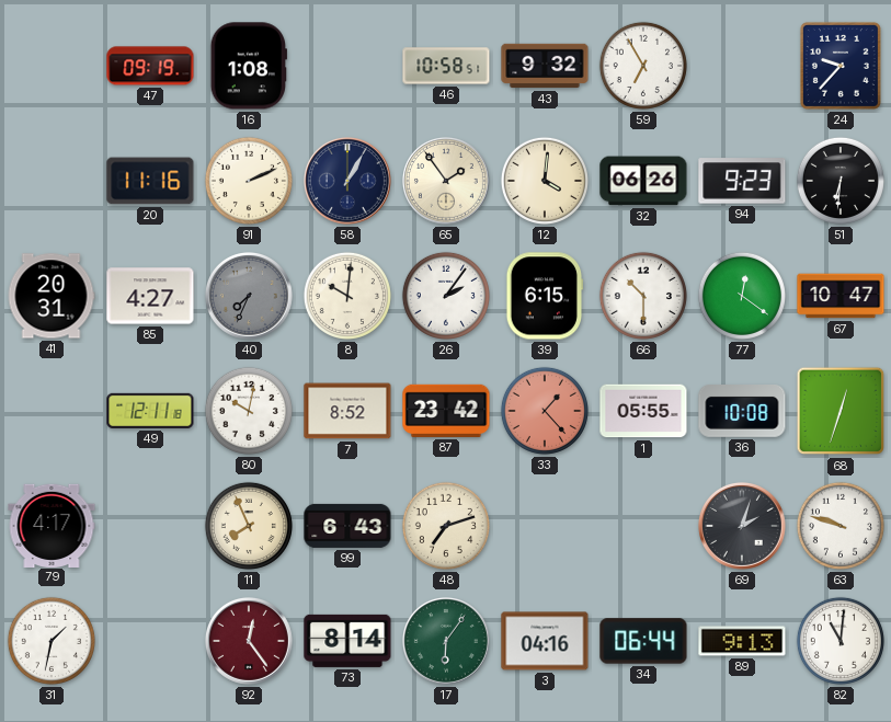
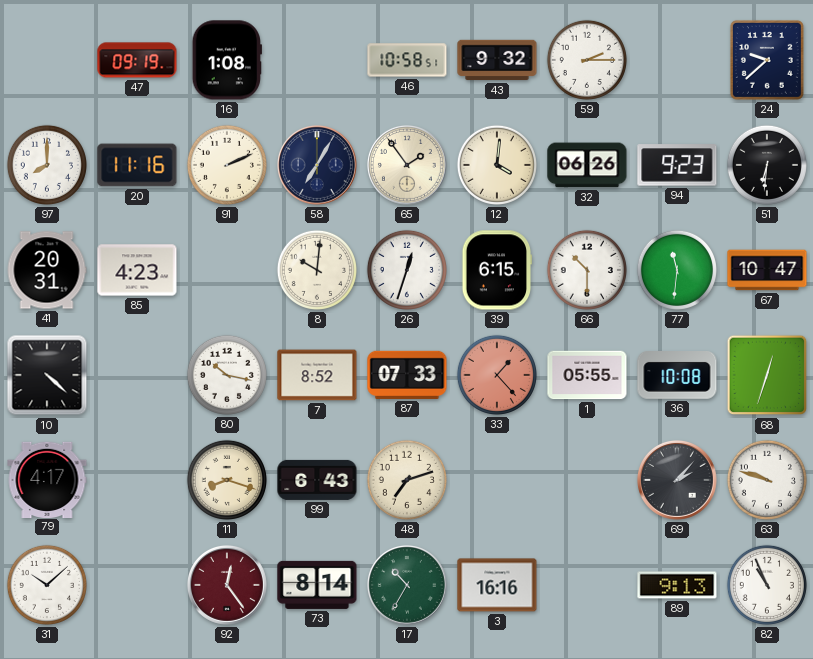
59: 6:55 -> 2:15
24: 9:37 -> 9:38
97: none -> 8:00
58: 1:05 -> 7:05
85: 4:27 -> 4:23
40: 7:34 -> none
26: 2:06 -> 12:33
77: 12:21 -> 11:31
10: none -> 4:22
49: 12:11 -> none
80: 10:02 -> 10:17
87: 23:42 -> 07:33
11: 7:56 -> 8:18
69: 2:03 -> 2:07
31: 1:32 -> 10:08
17: 6:06 -> 10:35
3: 04:16 -> 16:16
34: 06:44 -> none
82: 11:01 -> 10:56
